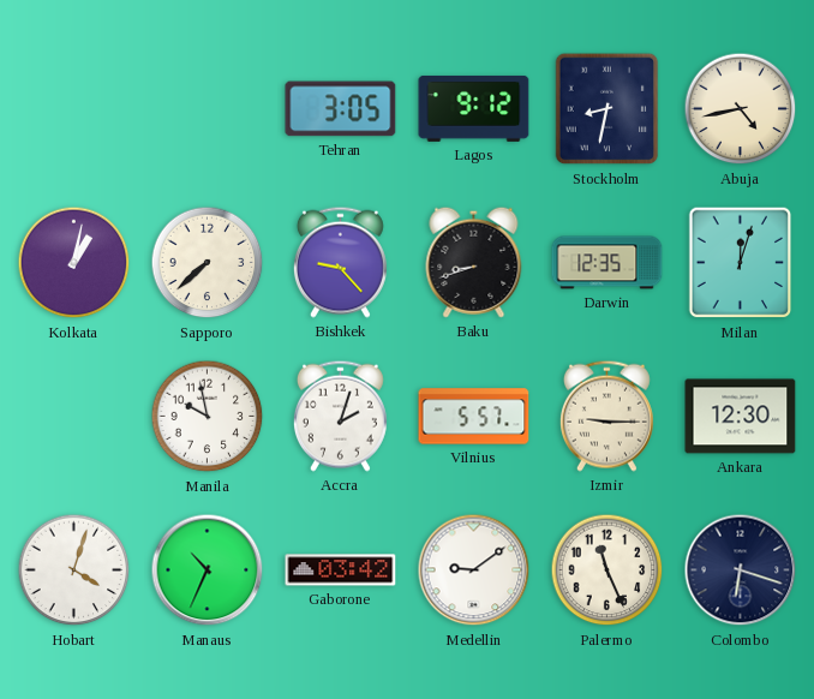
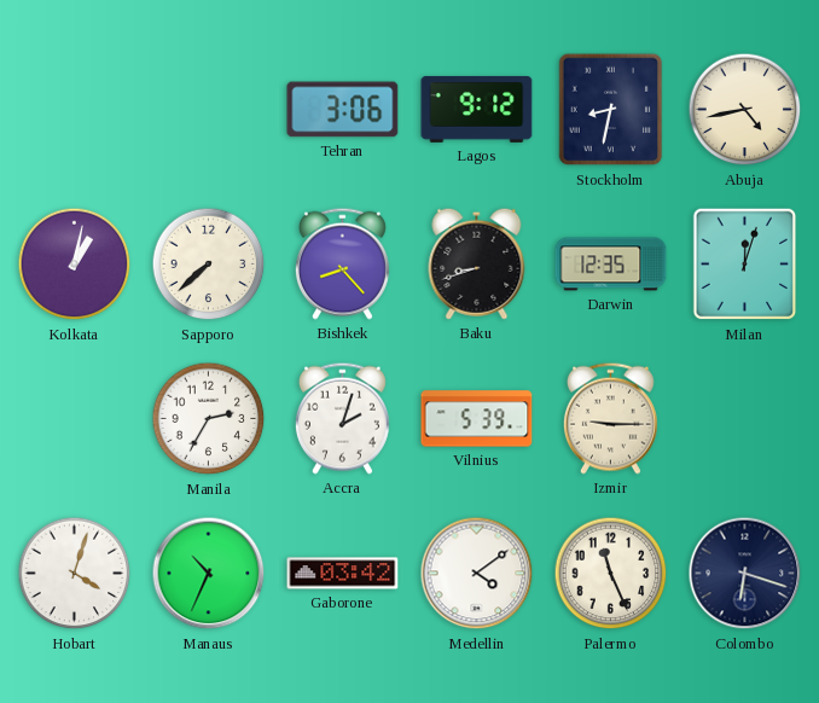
Tehran: 3:05 -> 3:06
Bishkek: 9:23 -> 8:23
Manila: 9:58 -> 2:35
Vilnius: 5:57 -> 5:39
Ankara: 12:30 -> none
Medellin: 9:09 -> 4:09
